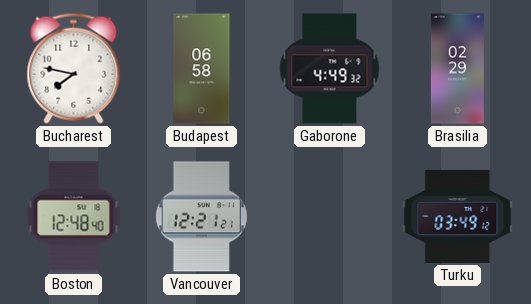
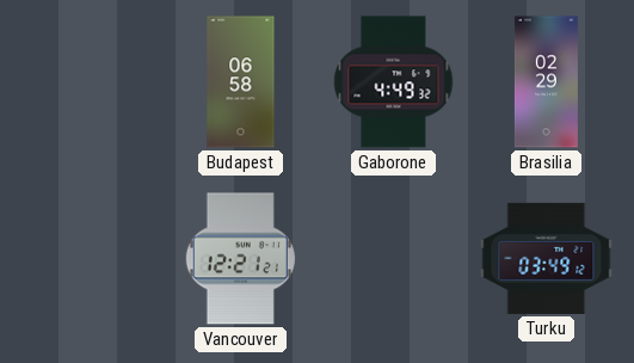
Bucharest: 7:47 -> none
Boston: 12:48 -> none
